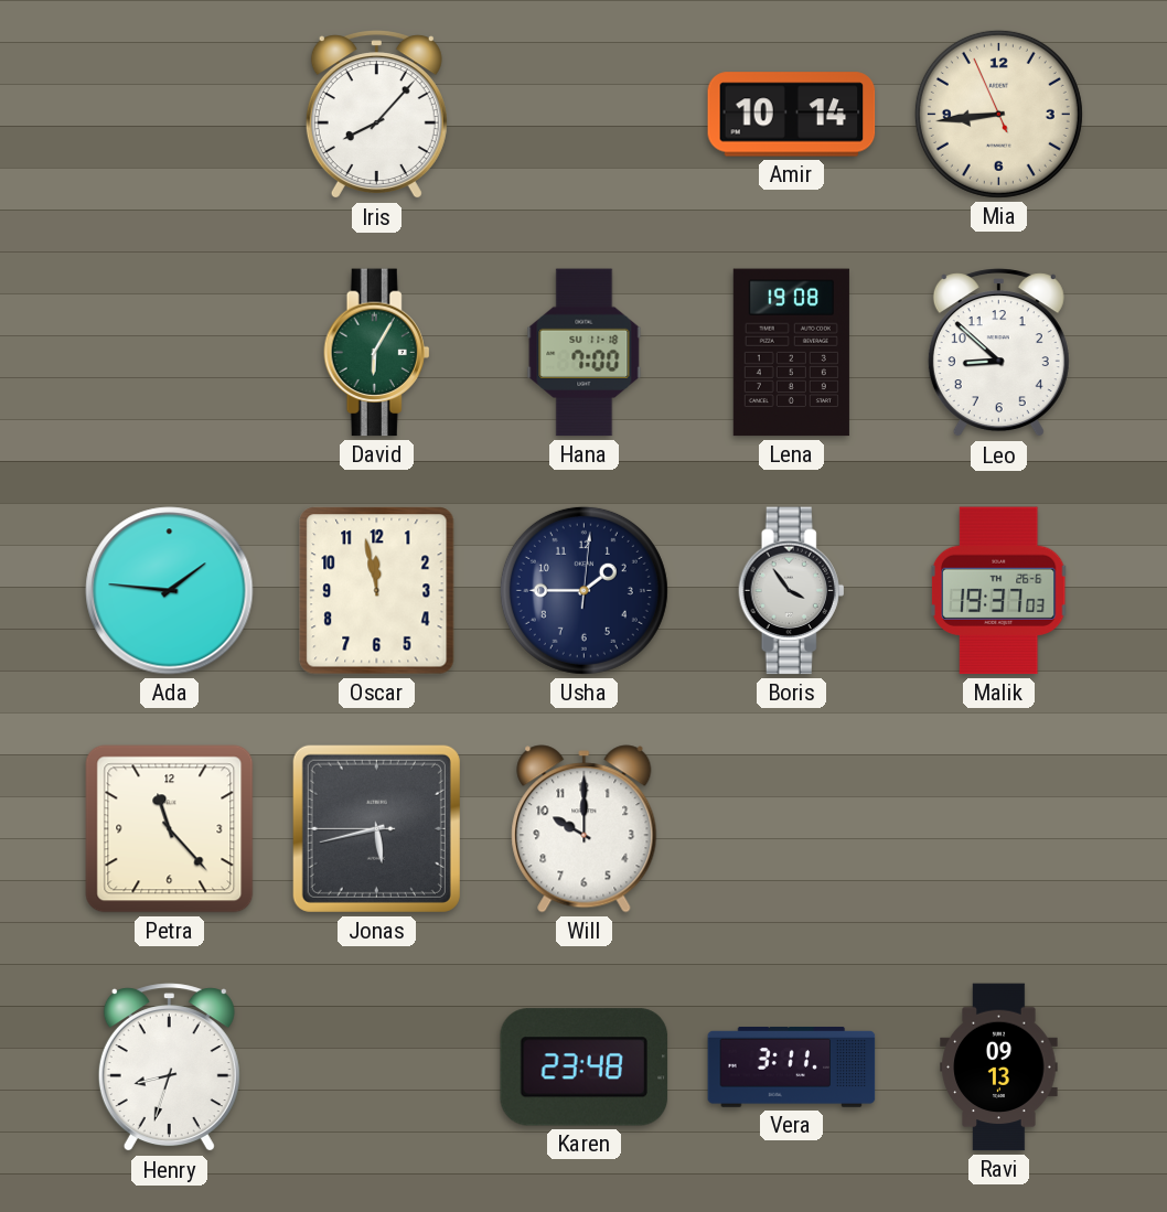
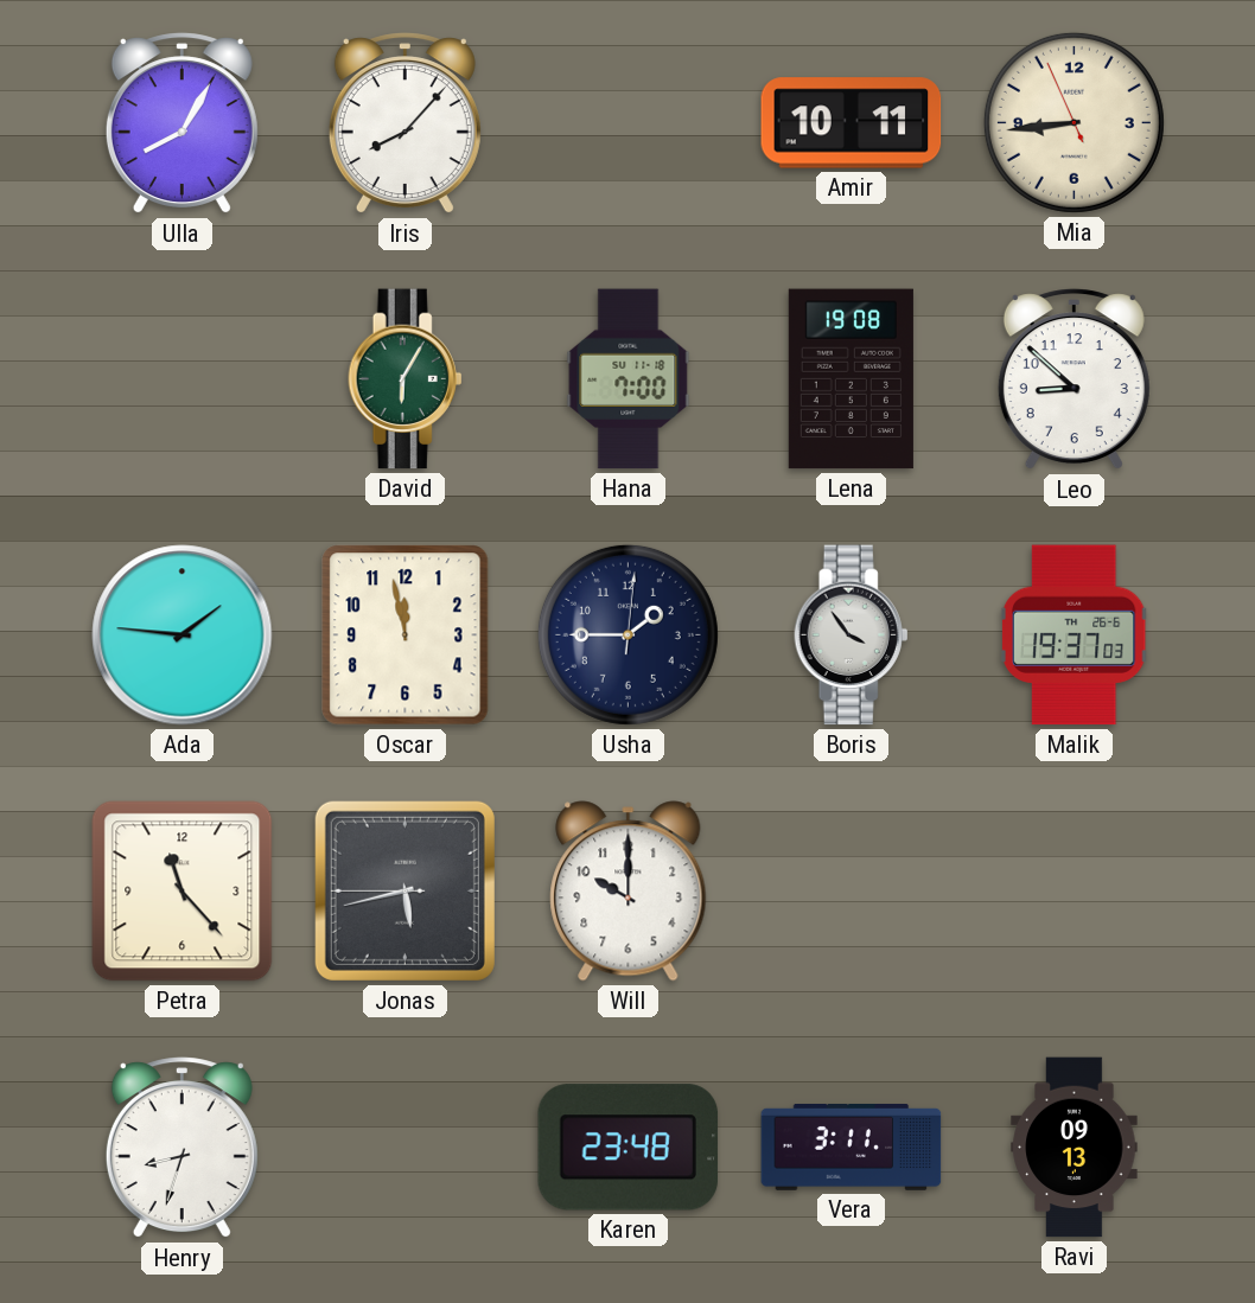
Ulla: none -> 8:05
Amir: 10:14 -> 10:11
